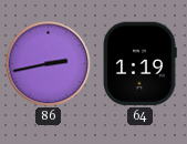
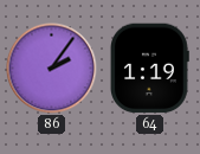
86: 2:43 -> 2:06
